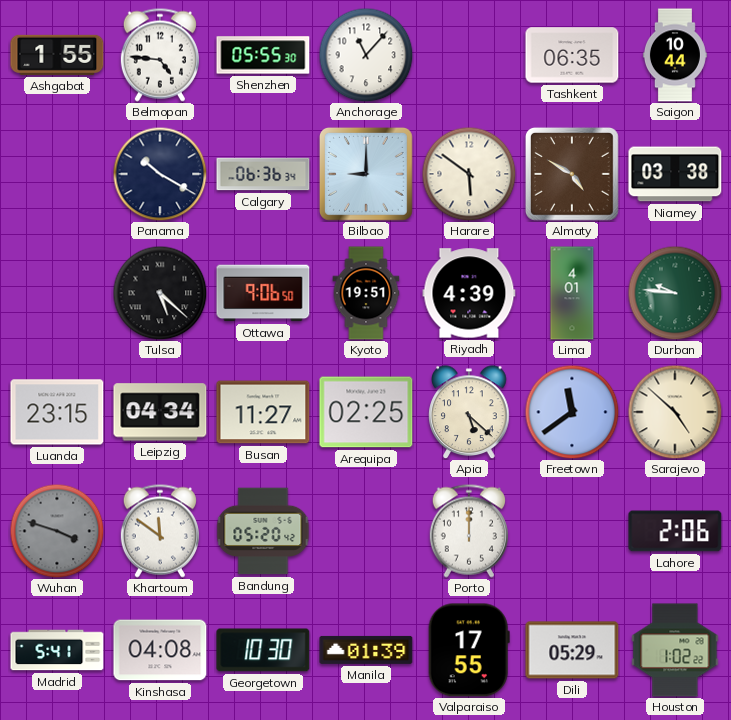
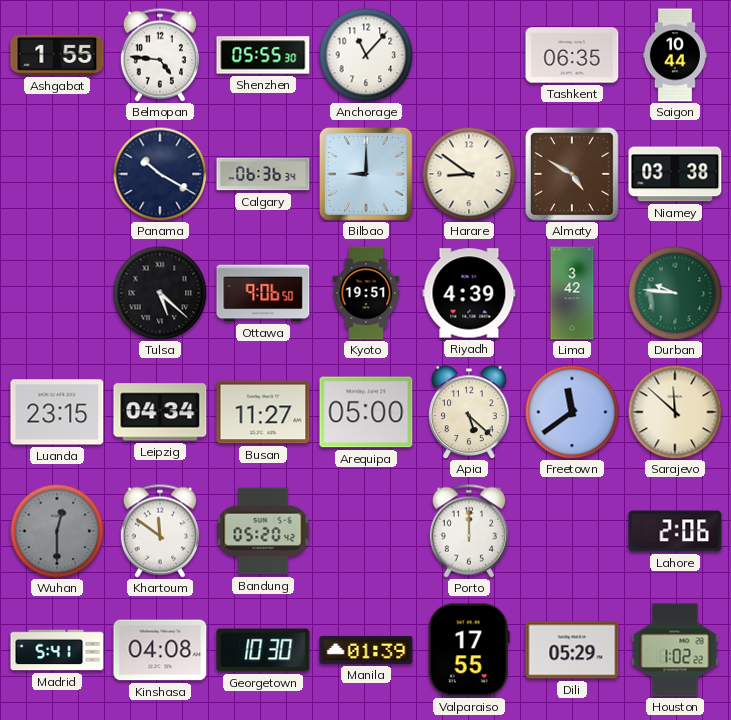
Harare: 5:51 -> 8:51
Lima: 4:01 -> 3:42
Arequipa: 02:25 -> 05:00
Sarajevo: 4:52 -> 11:52
Wuhan: 3:48 -> 12:30
